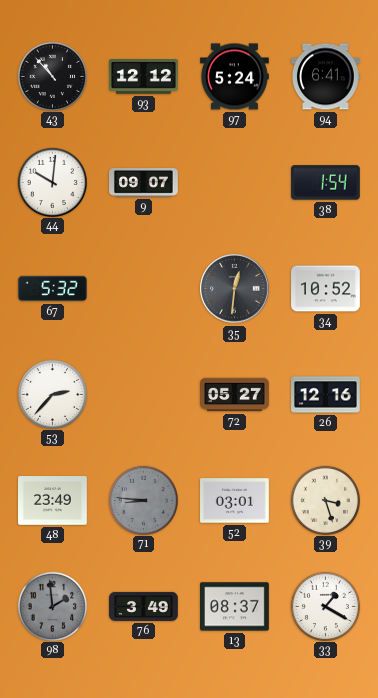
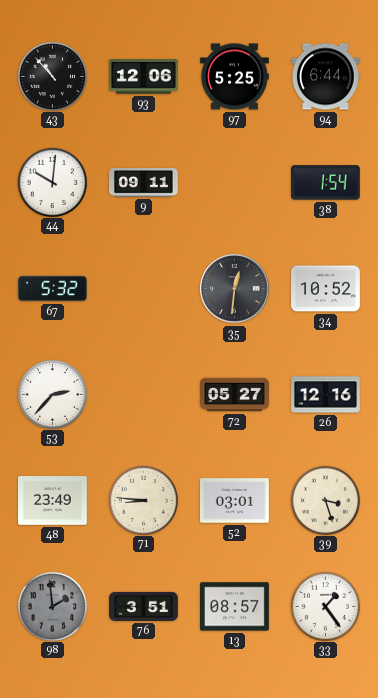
93: 12:12 -> 12:06
97: 5:24 -> 5:25
94: 6:41 -> 6:44
9: 09:07 -> 09:11
71 dial: grey -> cream
76: 3:49 -> 3:51
13: 08:37 -> 08:57
33: 1:20 -> 1:24
